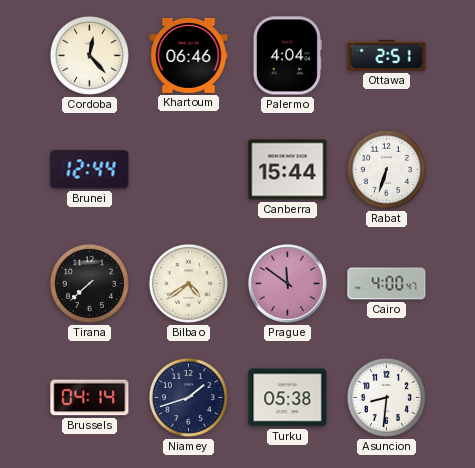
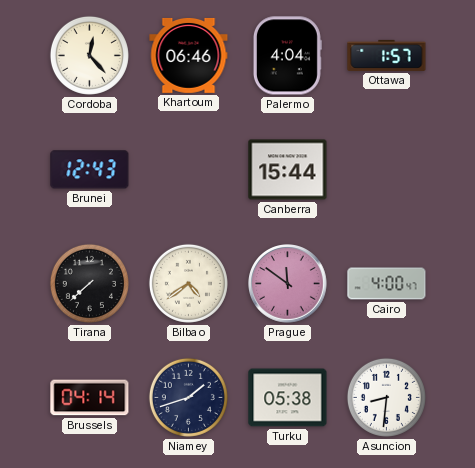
Ottawa: 2:51 -> 1:57
Brunei: 12:44 -> 12:43
Rabat: 6:33 -> none
